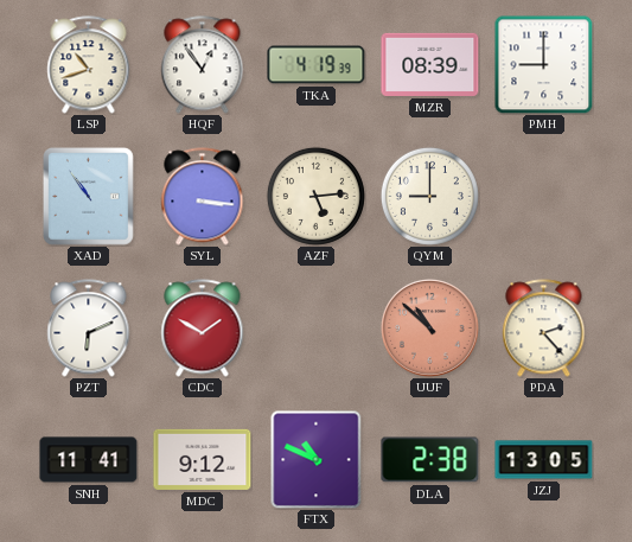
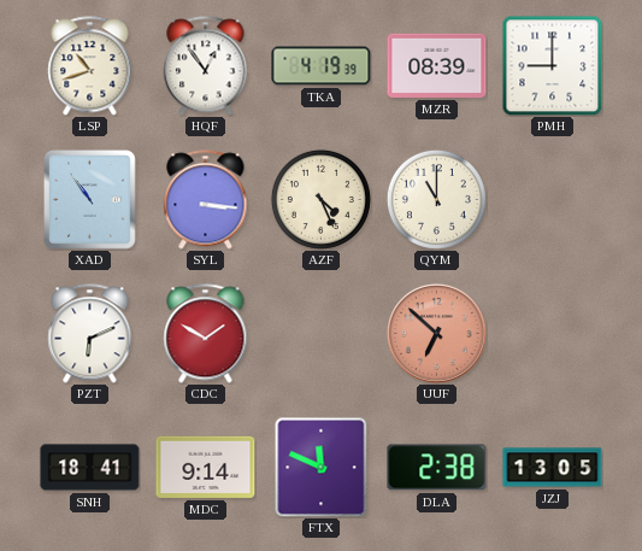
AZF: 5:14 -> 4:26
QYM: 9:00 -> 11:00
UUF: 10:52 -> 6:52
PDA: 2:23 -> none
SNH: 11:41 -> 18:41
MDC: 9:12 -> 9:14
FTX: 10:49 -> 11:49
